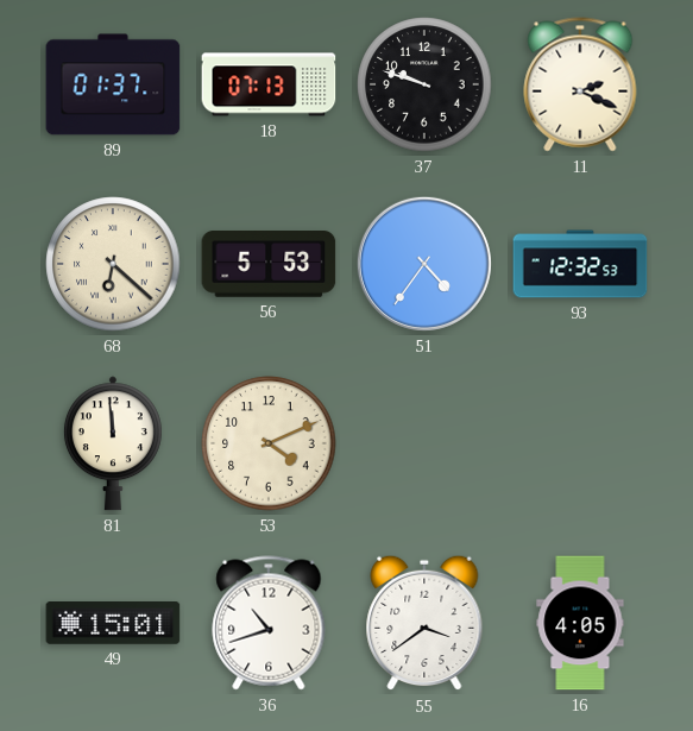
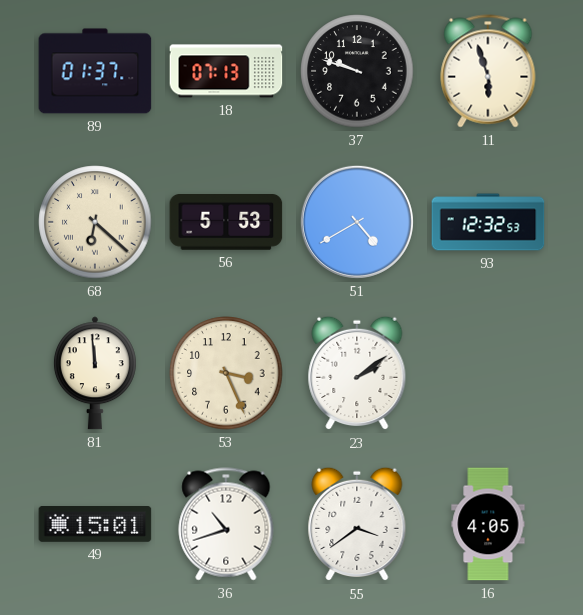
11: 2:19 -> 5:57
51: 4:36 -> 4:40
53: 4:11 -> 3:26
23: none -> 2:09
